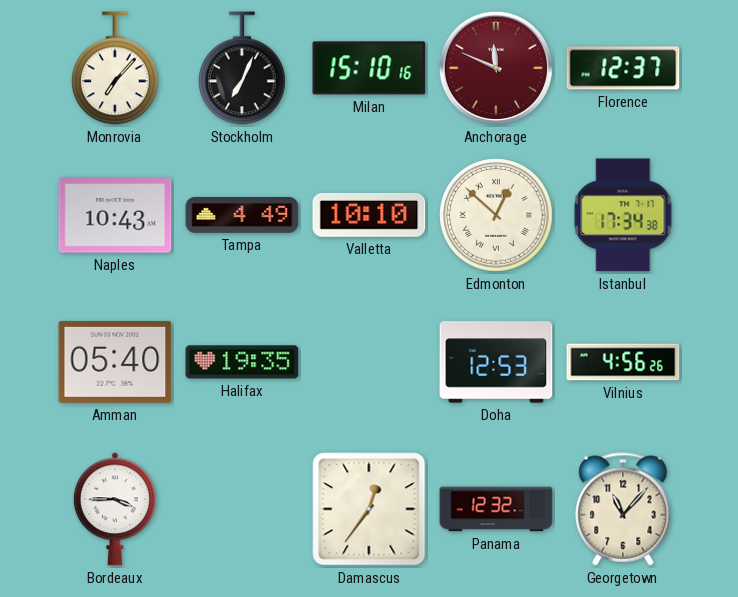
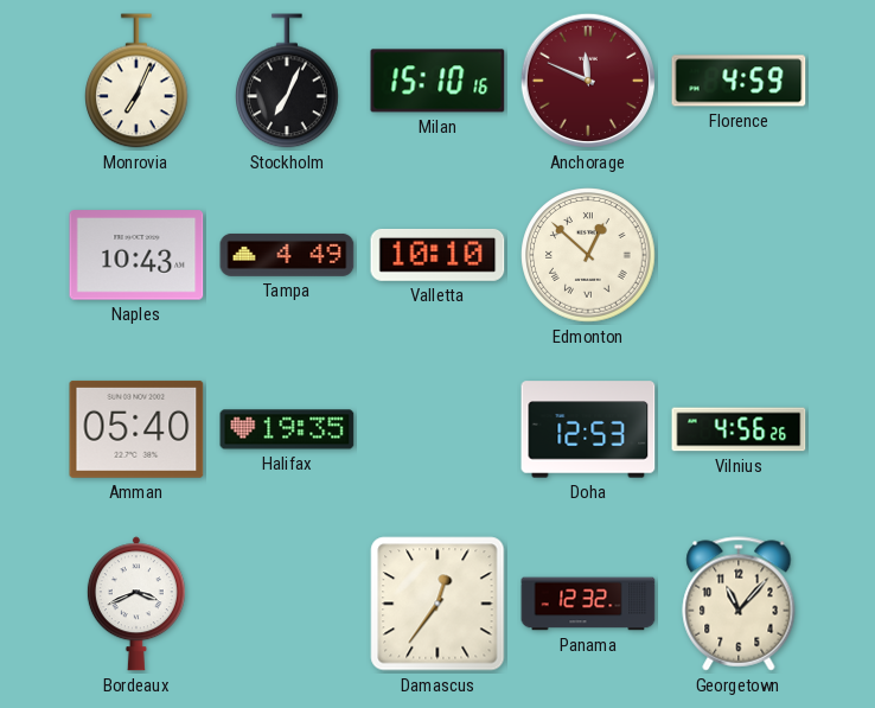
Monrovia: 7:07 -> 7:04
Florence: 12:37 -> 4:59
Istanbul: 17:34 -> none
Bordeaux: 3:45 -> 3:41
